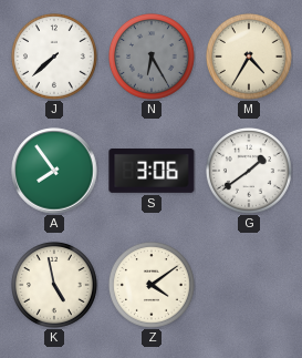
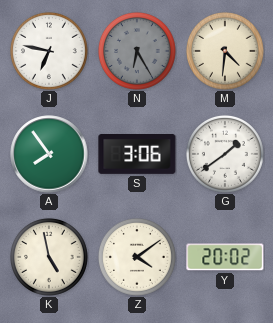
J: 7:38 -> 6:47
M: 4:35 -> 4:31
Y: none -> 20:02
